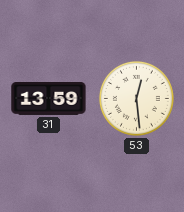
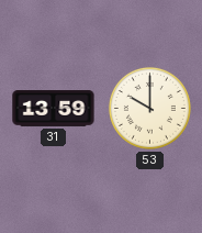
53: 12:29 -> 10:00
